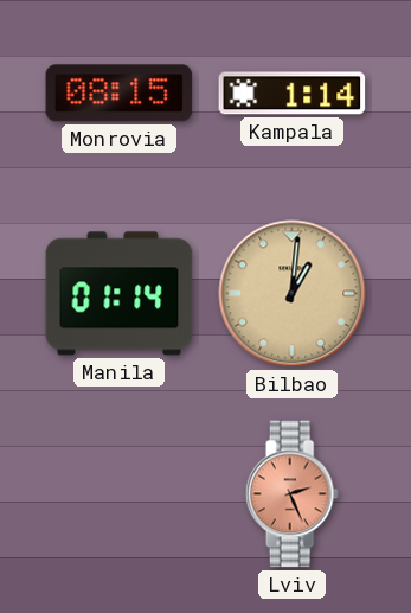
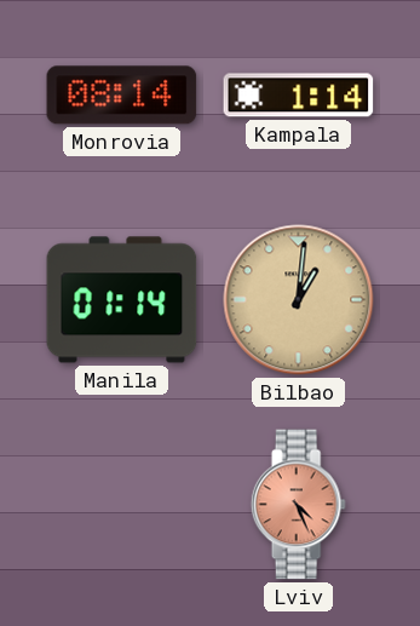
Monrovia: 08:15 -> 08:14
Lviv: 2:26 -> 4:26
